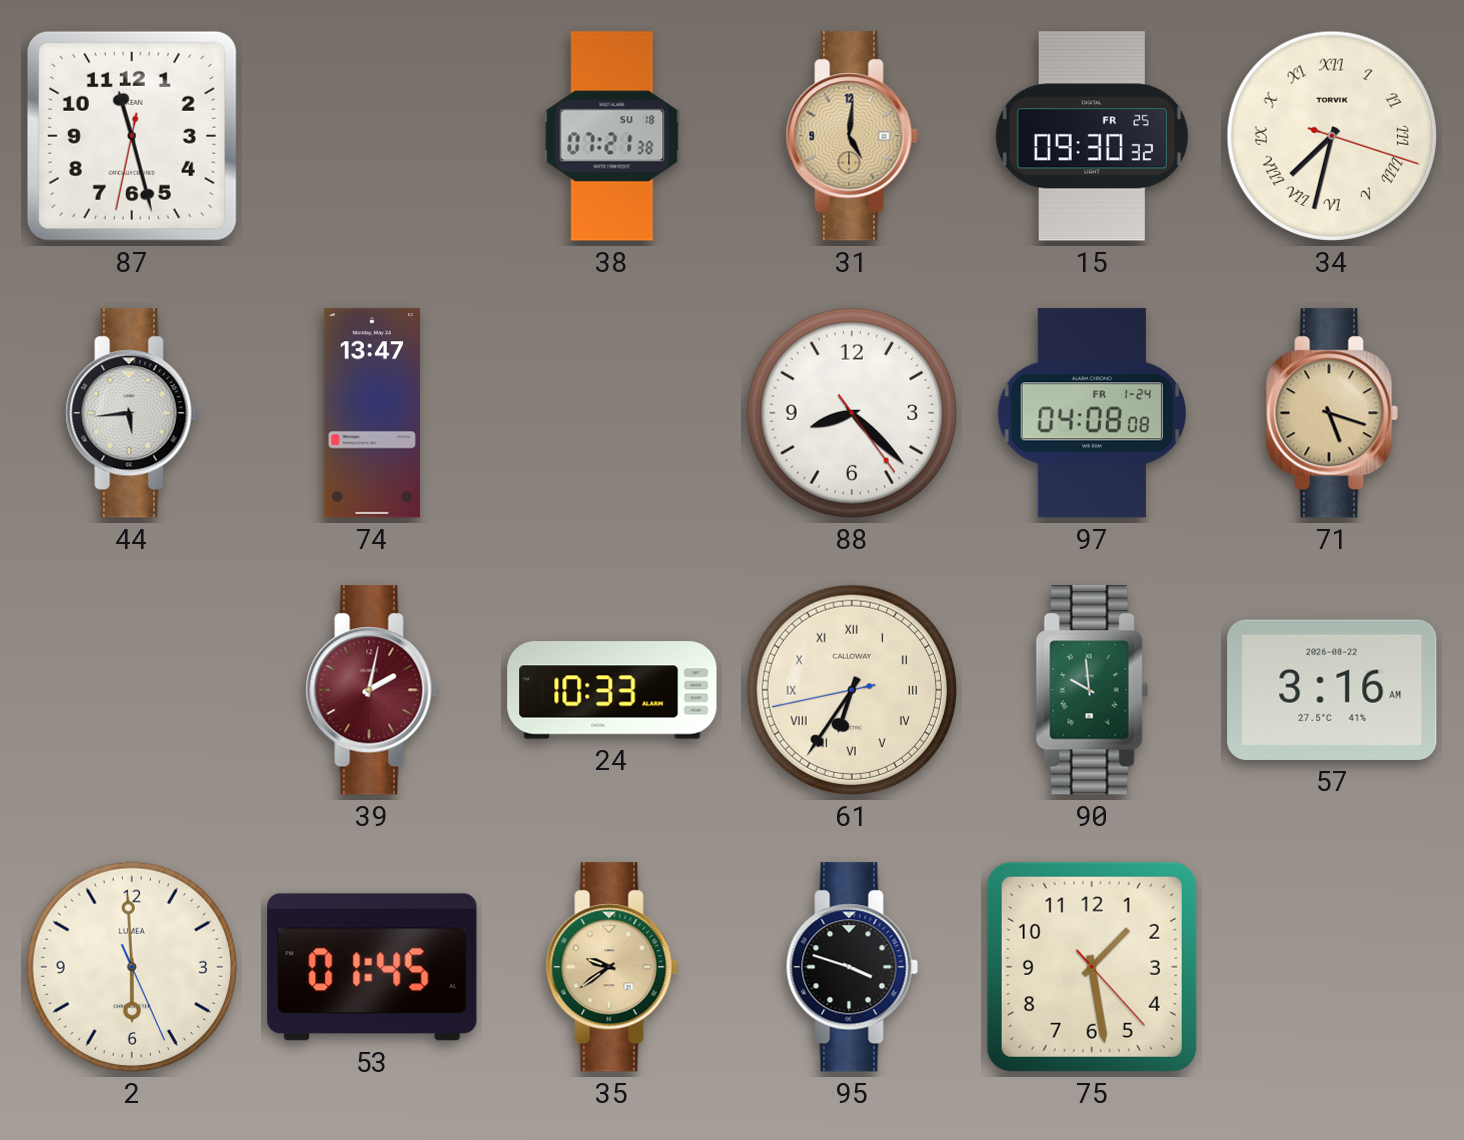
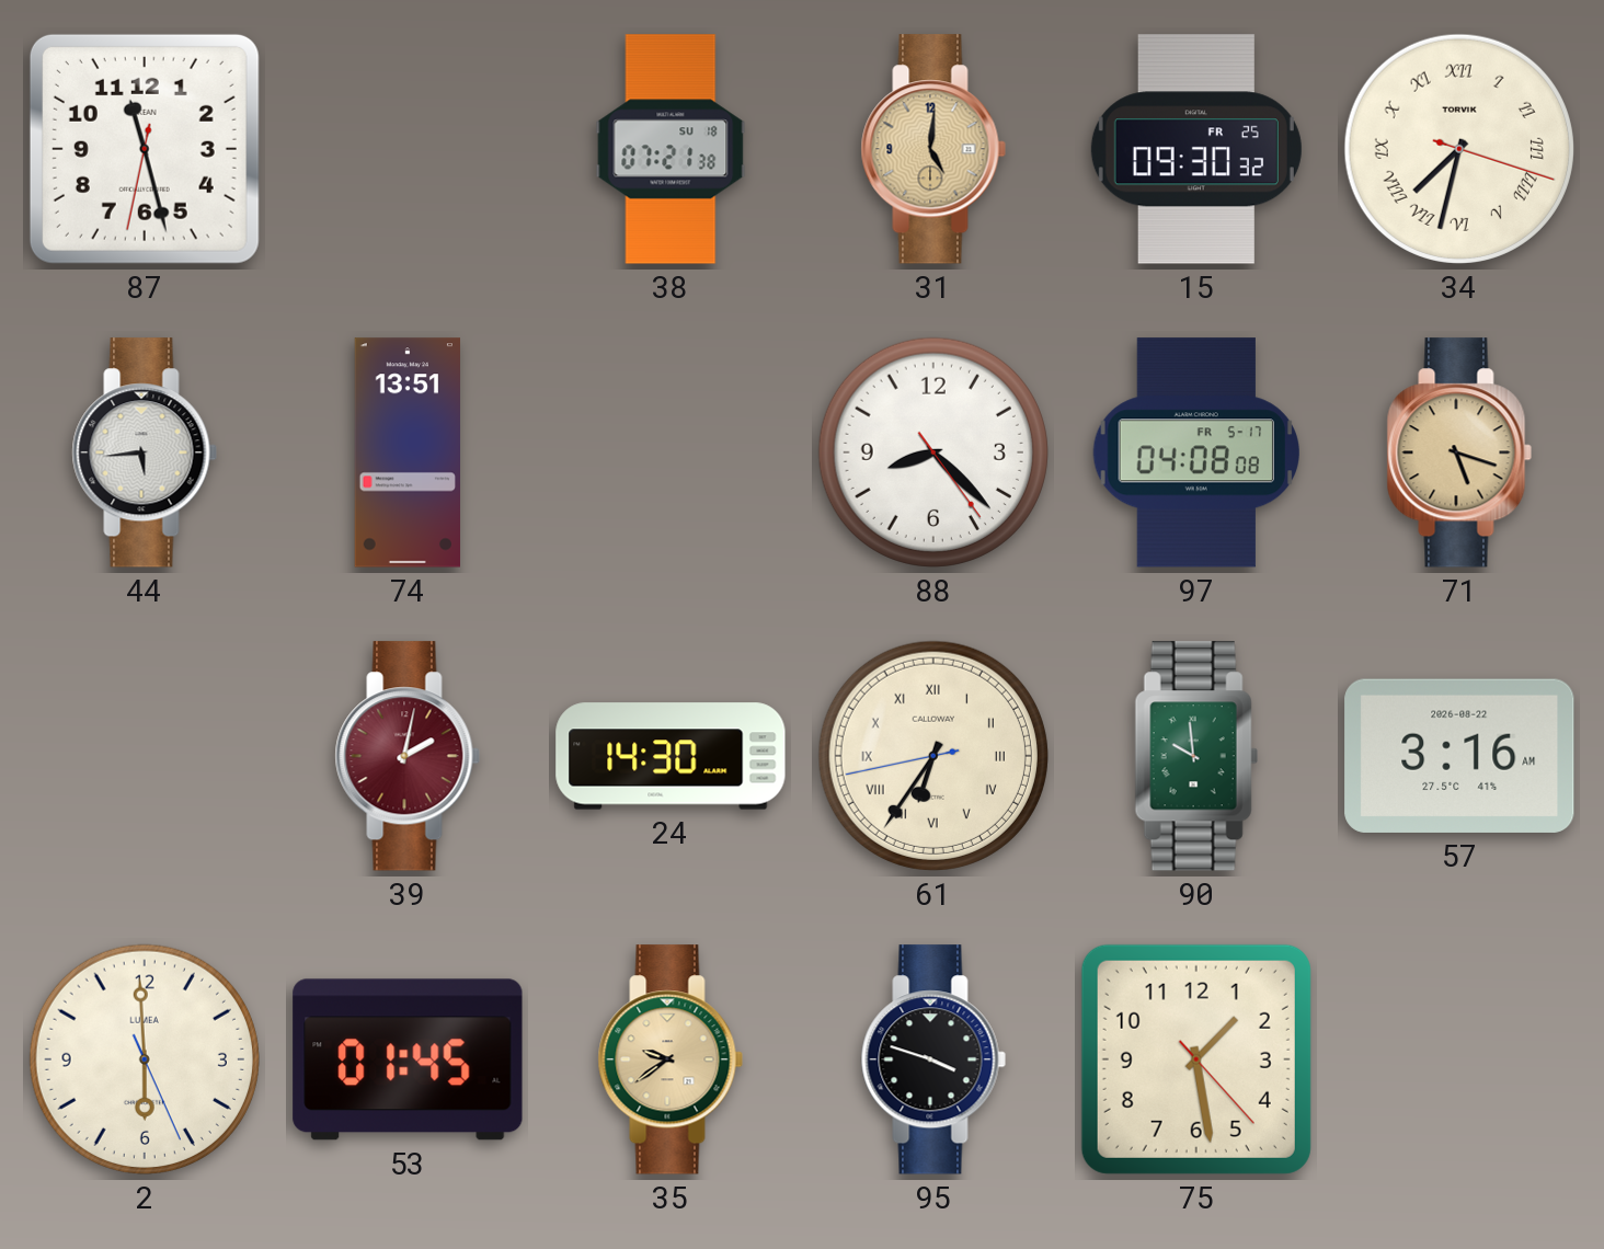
74: 13:47 -> 13:51
97 date: FR 1-24 -> FR 5-17
24: 10:33 -> 14:30
